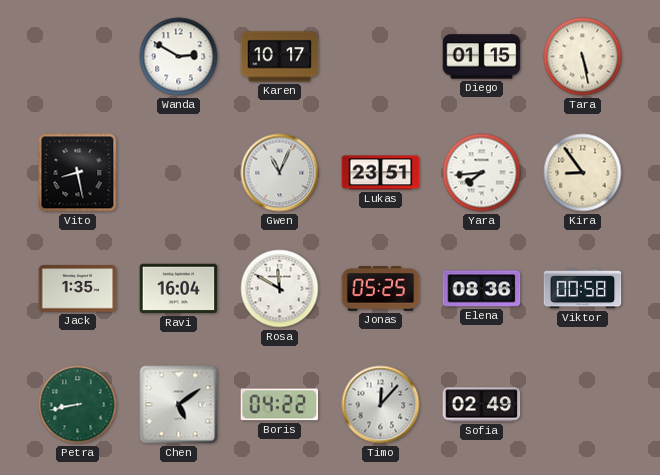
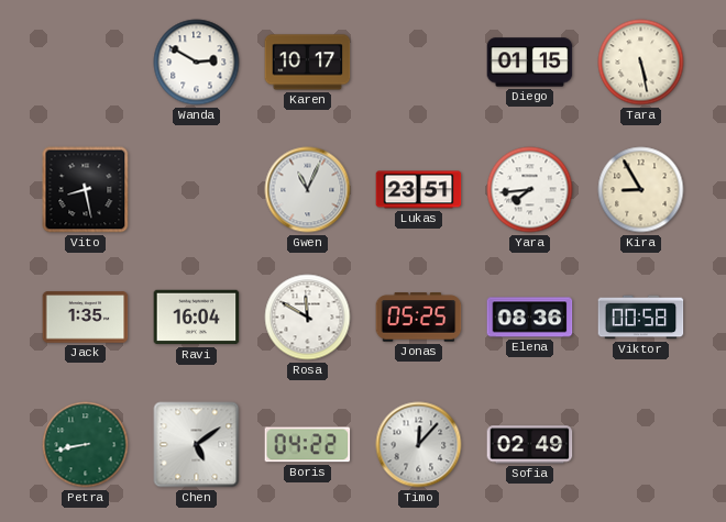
Kira: 8:54 -> 8:55
